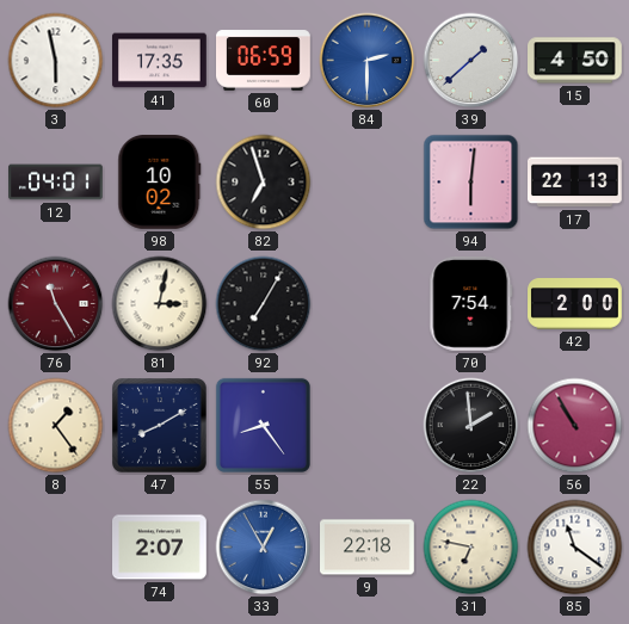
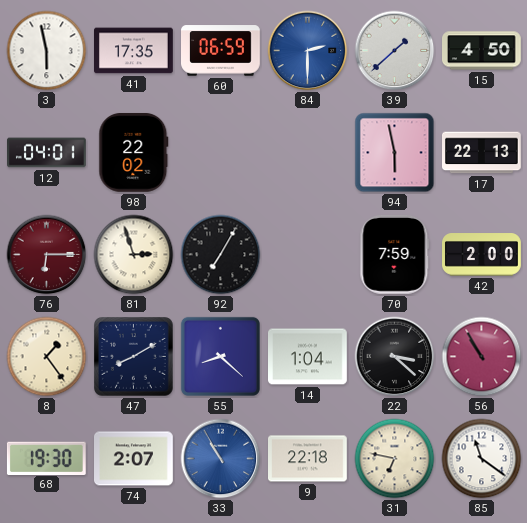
98: 10:02 -> 22:02
82: 6:57 -> none
94: 6:01 -> 5:58
76: 11:25 -> 6:15
81: 3:02 -> 2:57
70: 7:54 -> 7:59
55: 8:24 -> 8:22
14: none -> 1:04
22: 1:59 -> 3:22
68: none -> 19:30
33: 12:55 -> 10:55
